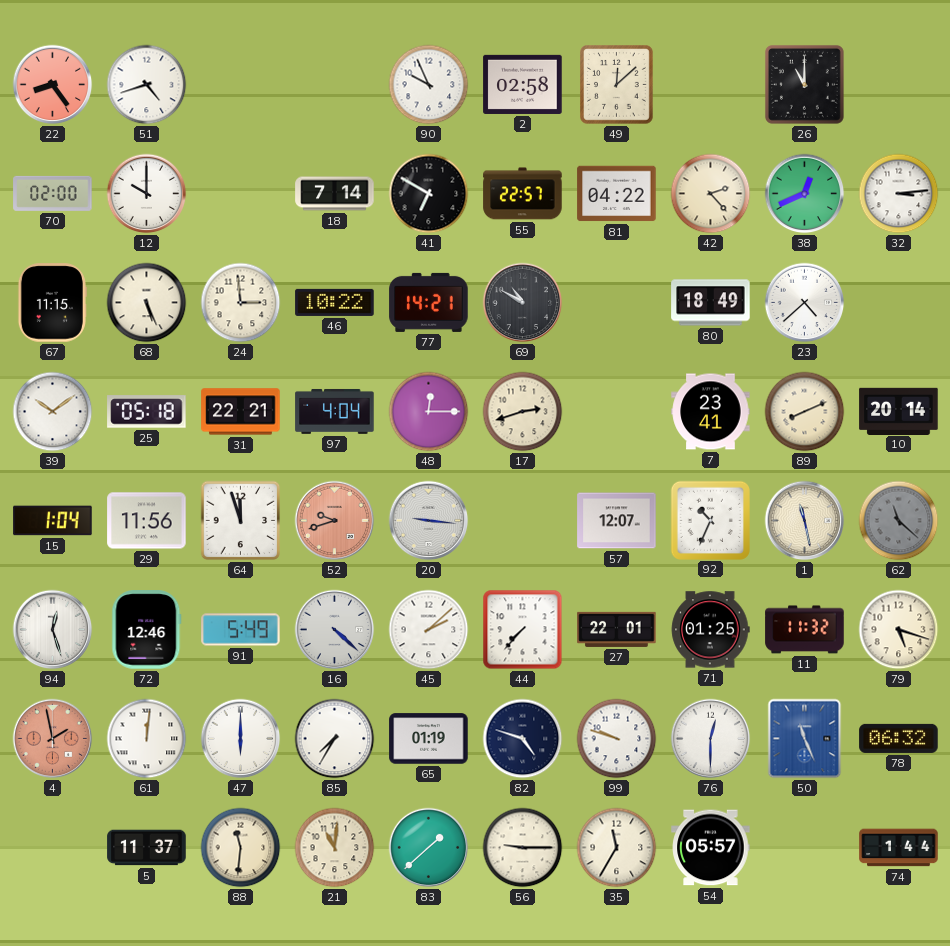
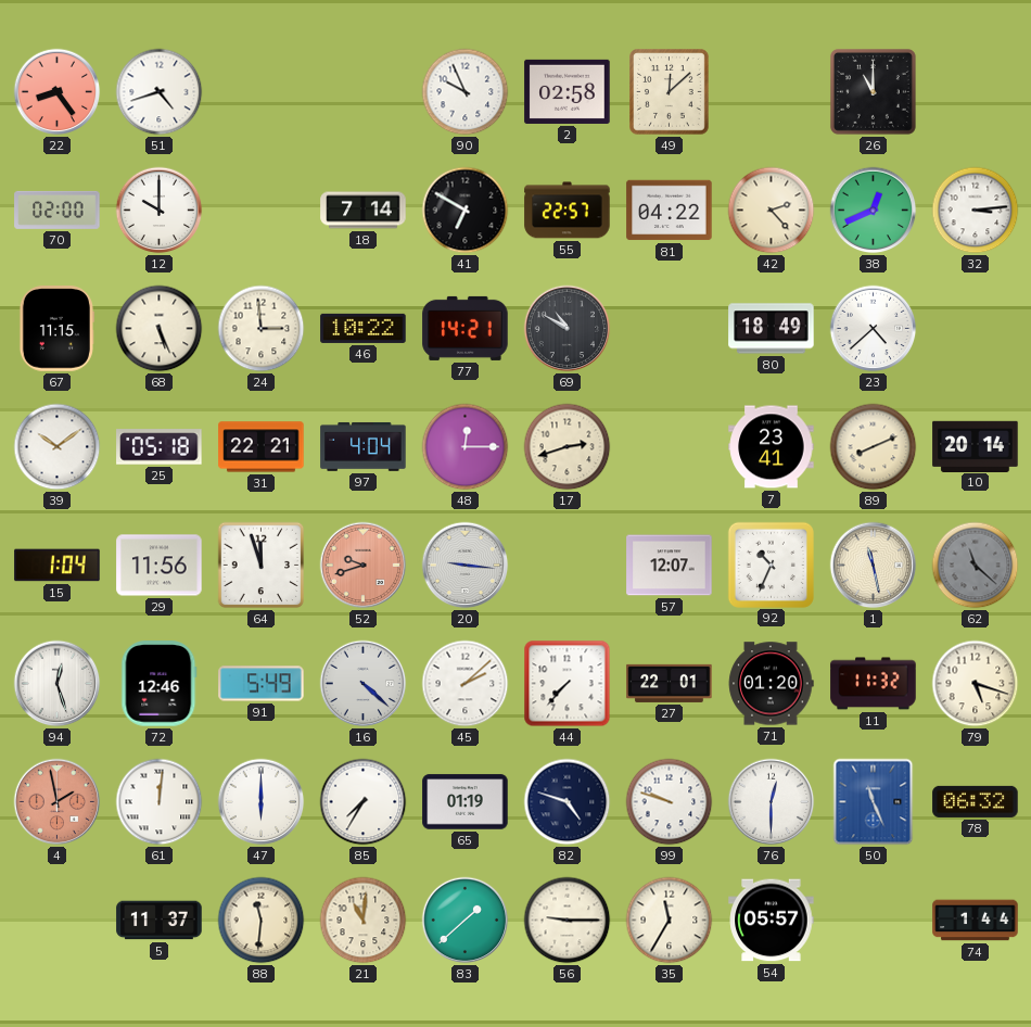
71: 01:25 -> 01:20
